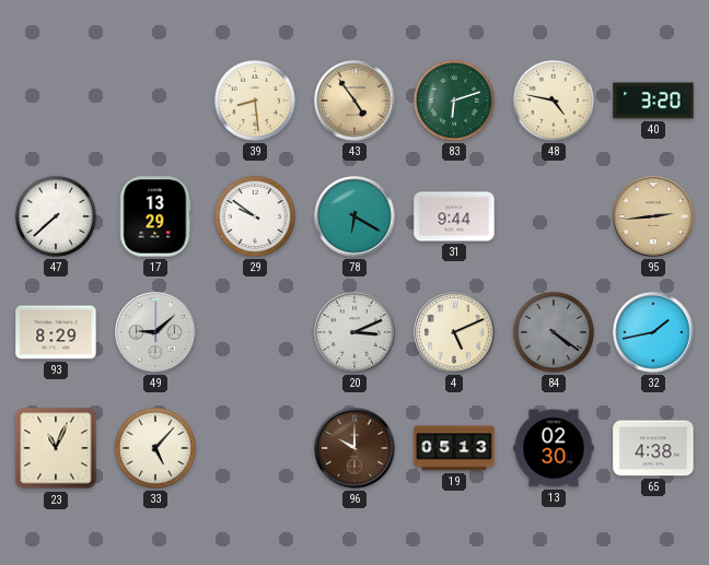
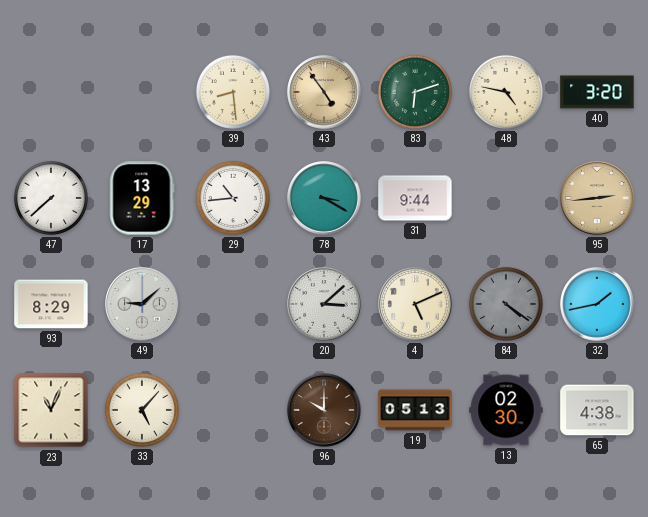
29: 9:51 -> 10:44
78: 6:20 -> 3:20
20: 3:11 -> 3:08
